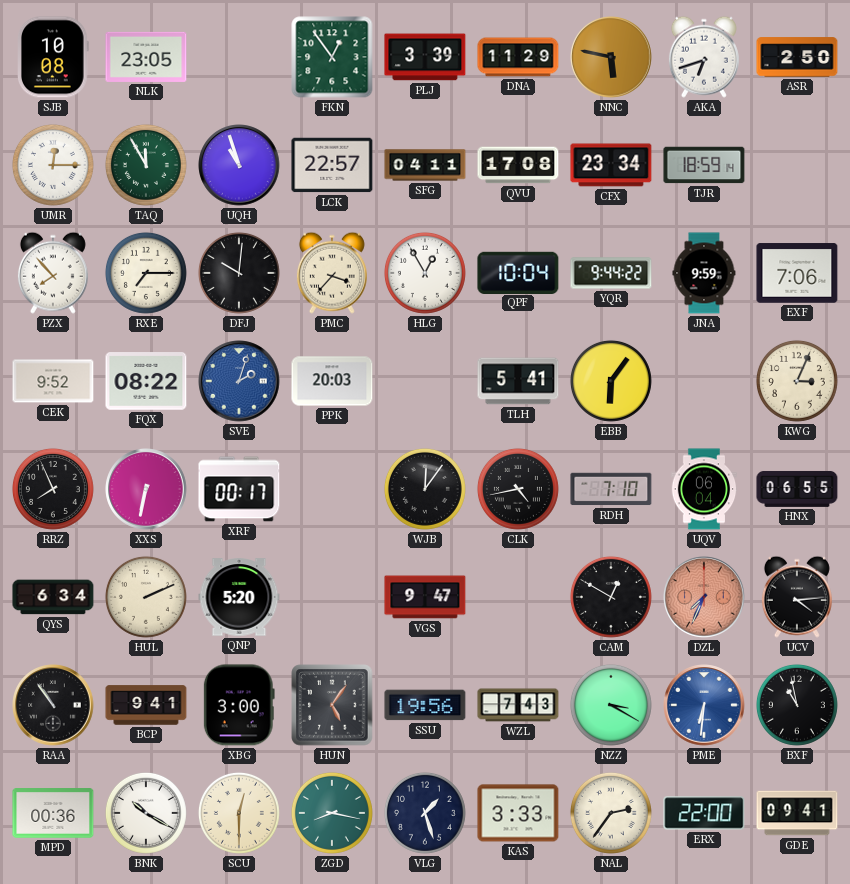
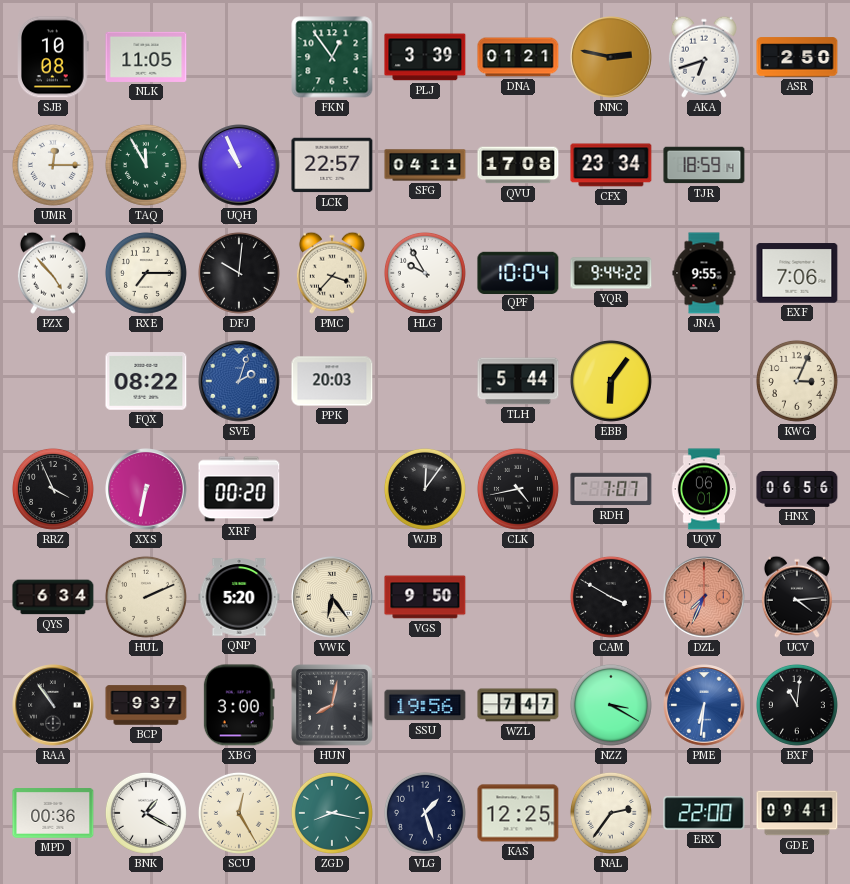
NLK: 23:05 -> 11:05
DNA: 11:29 -> 01:21
NNC: 5:47 -> 2:47
UQH: 10:57 -> 10:56
PZX: 7:53 -> 4:53
HLG: 12:55 -> 9:55
JNA: 9:59 -> 9:55
CEK: 9:52 -> none
TLH: 5:41 -> 5:44
RRZ: 7:56 -> 3:56
XRF: 00:17 -> 00:20
RDH: 7:10 -> 7:07
UQV: 06:04 -> 06:01
HNX: 06:55 -> 06:56
VWK: none -> 6:24
VGS: 9:47 -> 9:50
CAM: 12:50 -> 3:50
BCP: 9:41 -> 9:37
HUN: 5:06 -> 8:02
WZL: 7:43 -> 7:47
BXF: 10:58 -> 11:01
BNK: 10:20 -> 1:20
SCU: 12:30 -> 12:25
KAS: 3:33 -> 12:25
